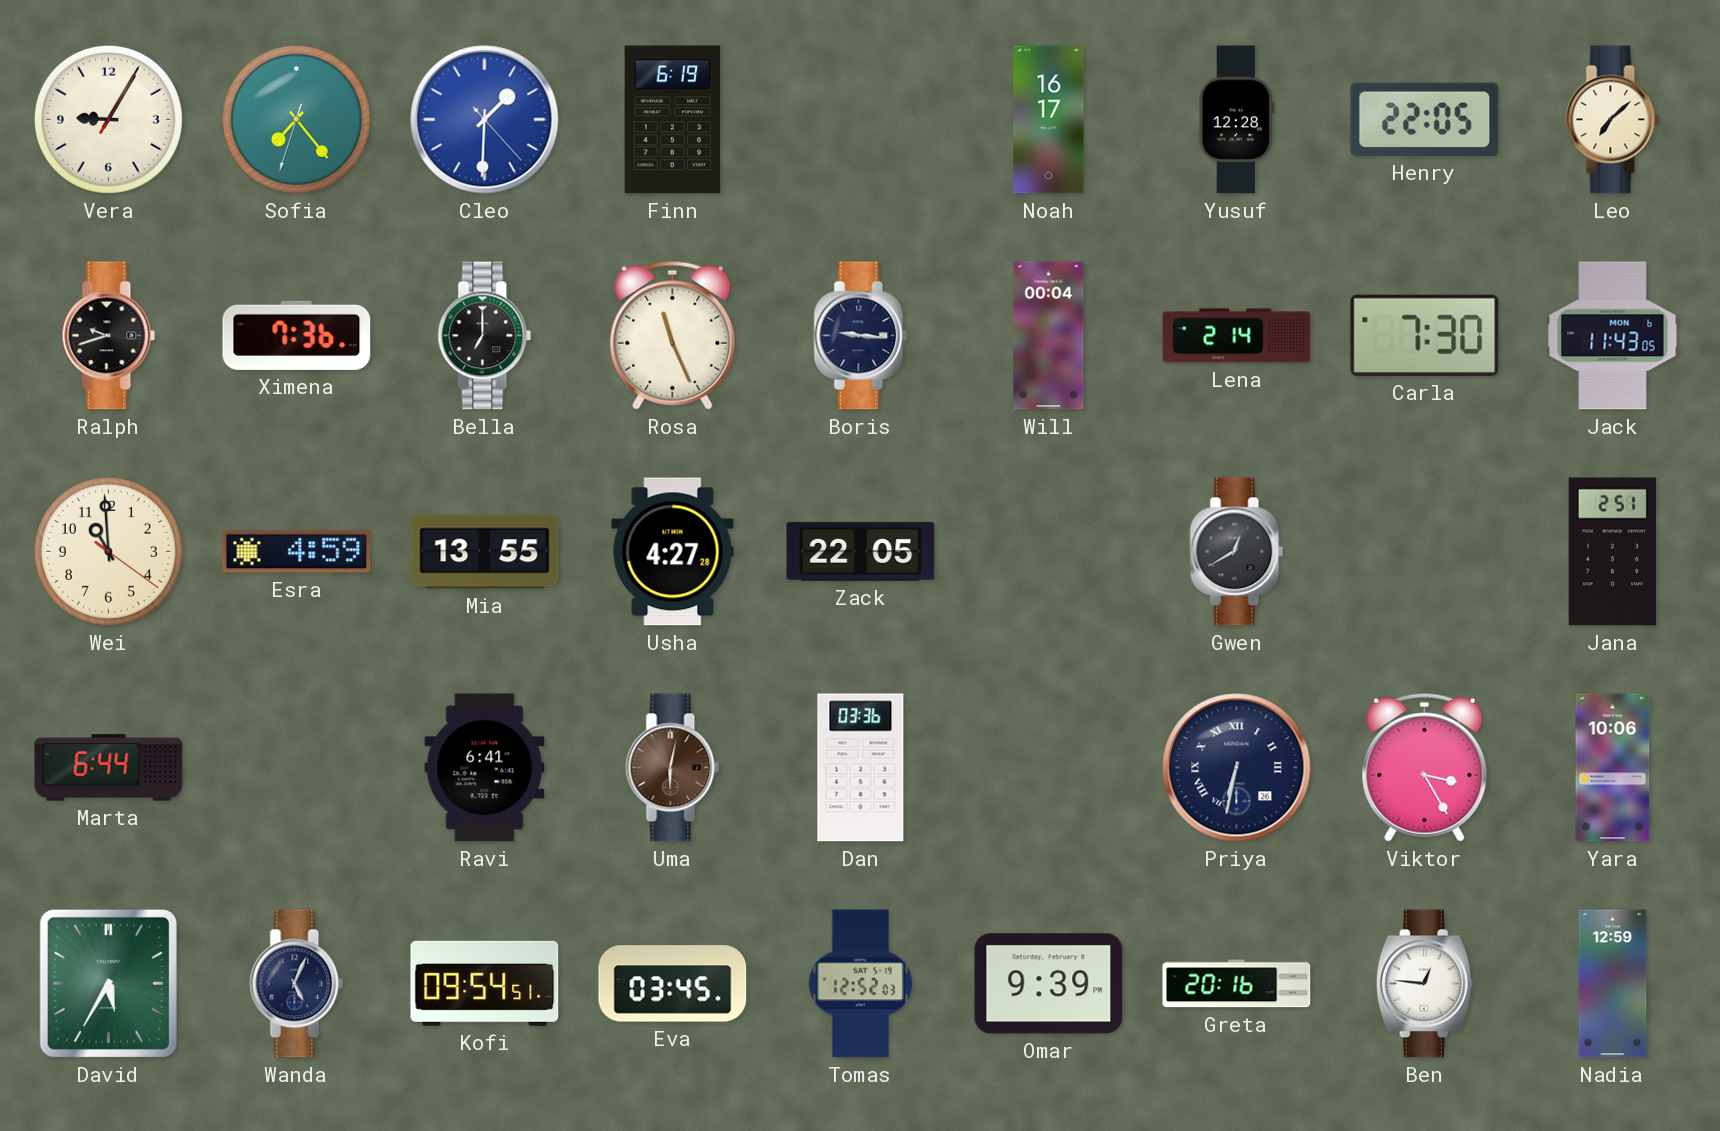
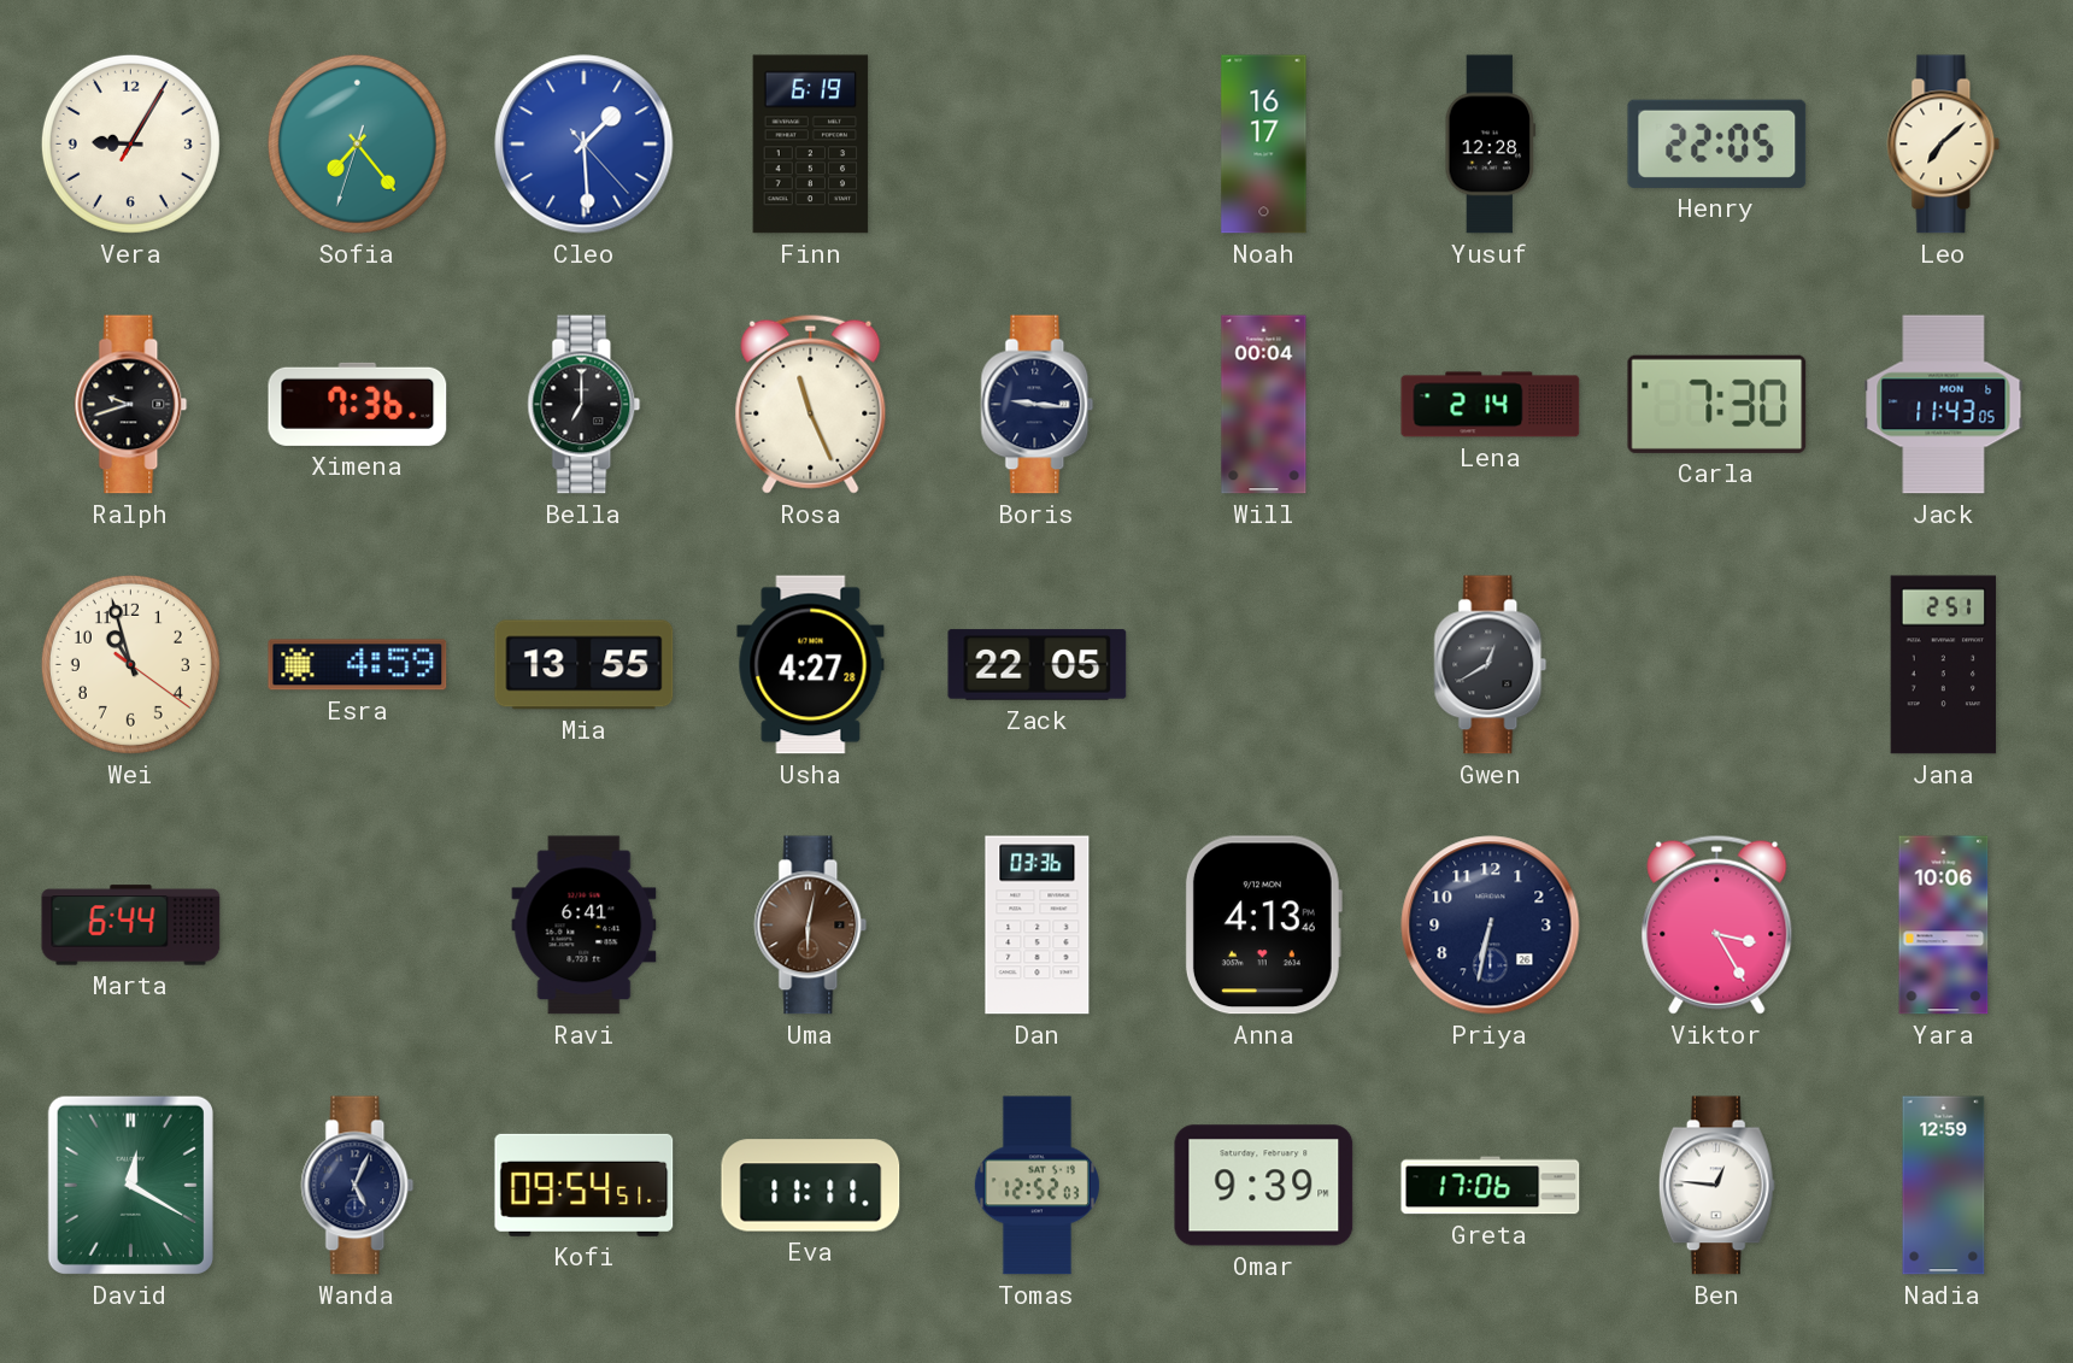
Cleo: 1:30 -> 1:29
Wei: 10:59 -> 10:57
Anna: none -> 4:13
Priya numerals: Roman -> Arabic
David: 5:35 -> 12:20
Eva: 03:45 -> 11:11
Greta: 20:16 -> 17:06
